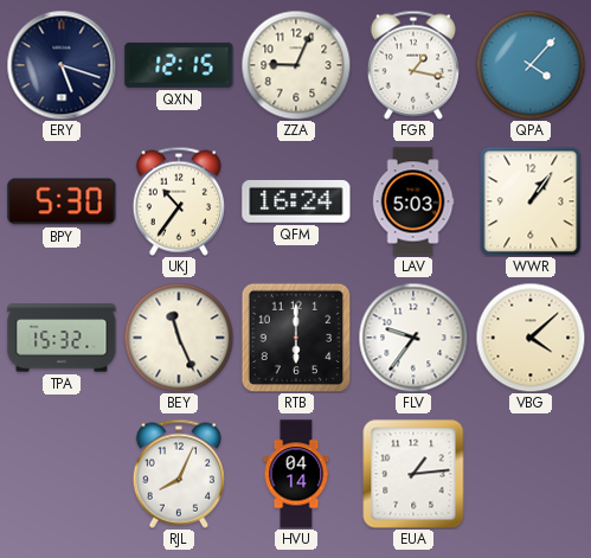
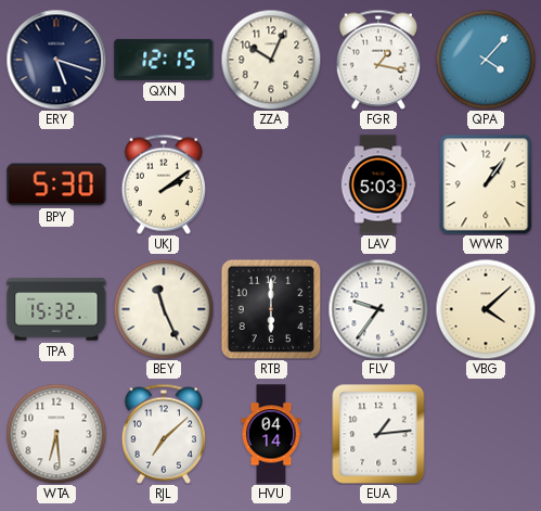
ZZA: 9:04 -> 10:04
UKJ: 10:36 -> 2:09
QFM: 16:24 -> none
WTA: none -> 6:29
RJL: 8:04 -> 7:08
